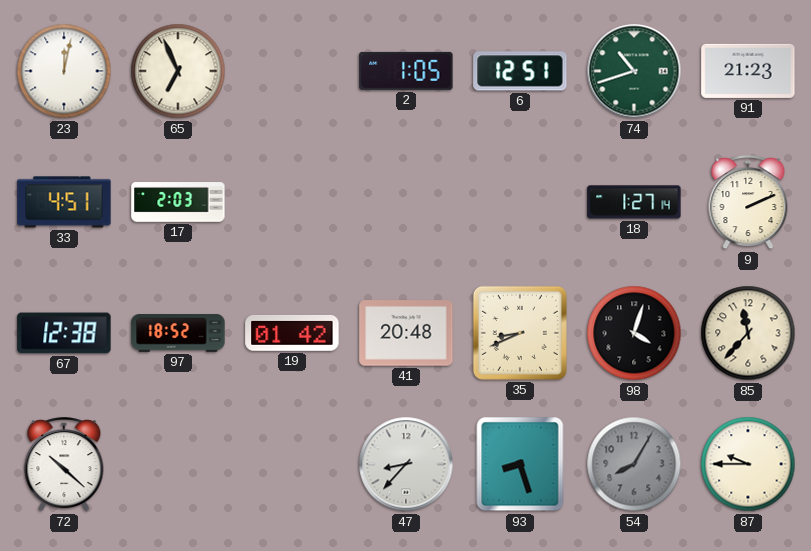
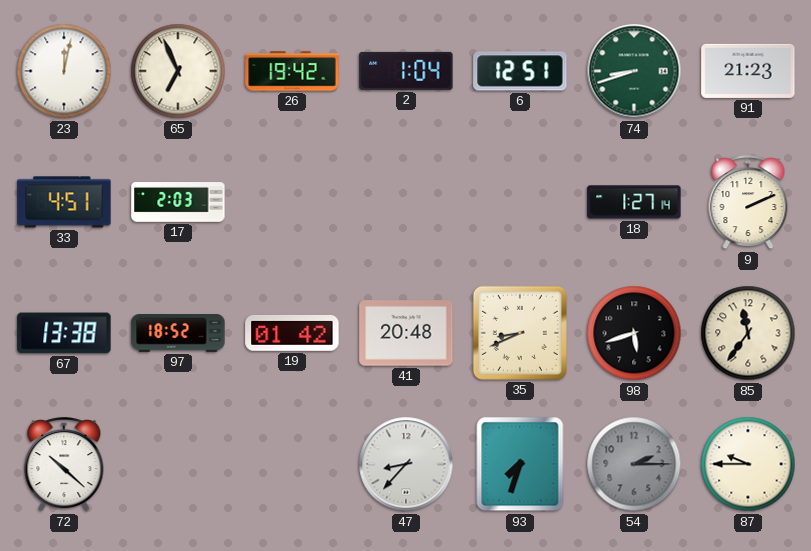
26: none -> 19:42
2: 1:05 -> 1:04
74: 10:42 -> 8:42
67: 12:38 -> 13:38
98: 4:03 -> 5:42
85: 11:37 -> 11:36
93: 8:27 -> 7:33
54: 8:05 -> 2:15
